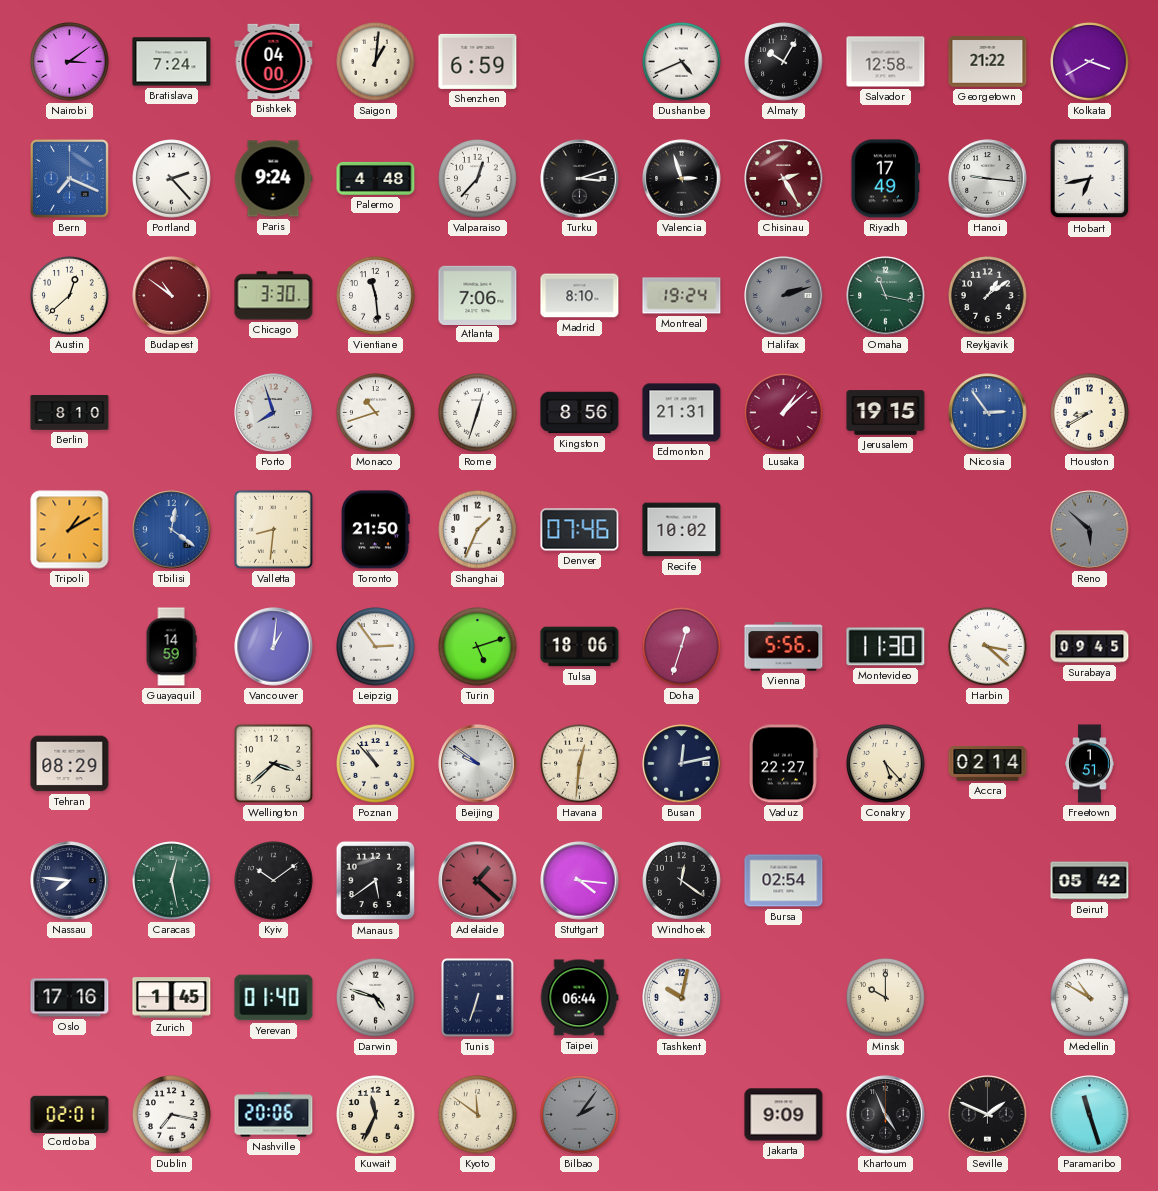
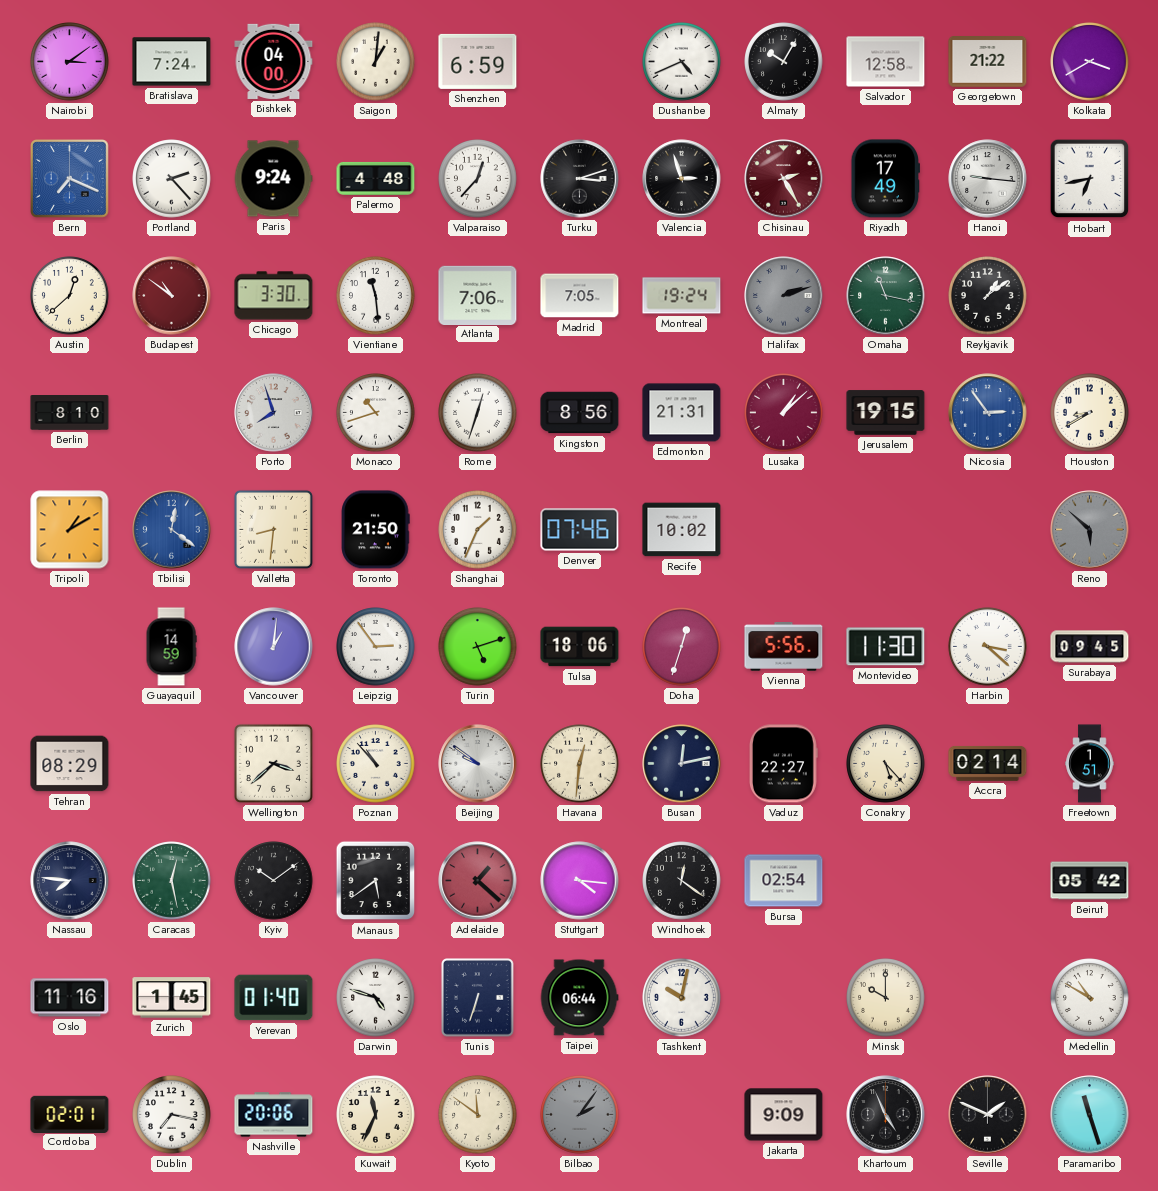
Madrid: 8:10 -> 7:05
Oslo: 17:16 -> 11:16
